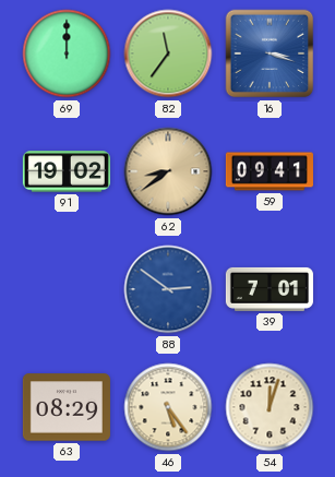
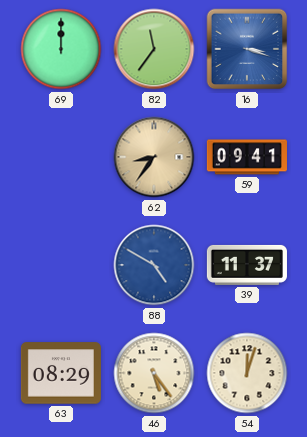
91: 19:02 -> none
62: 8:39 -> 8:36
88: 2:51 -> 4:50
39: 7:01 -> 11:37
